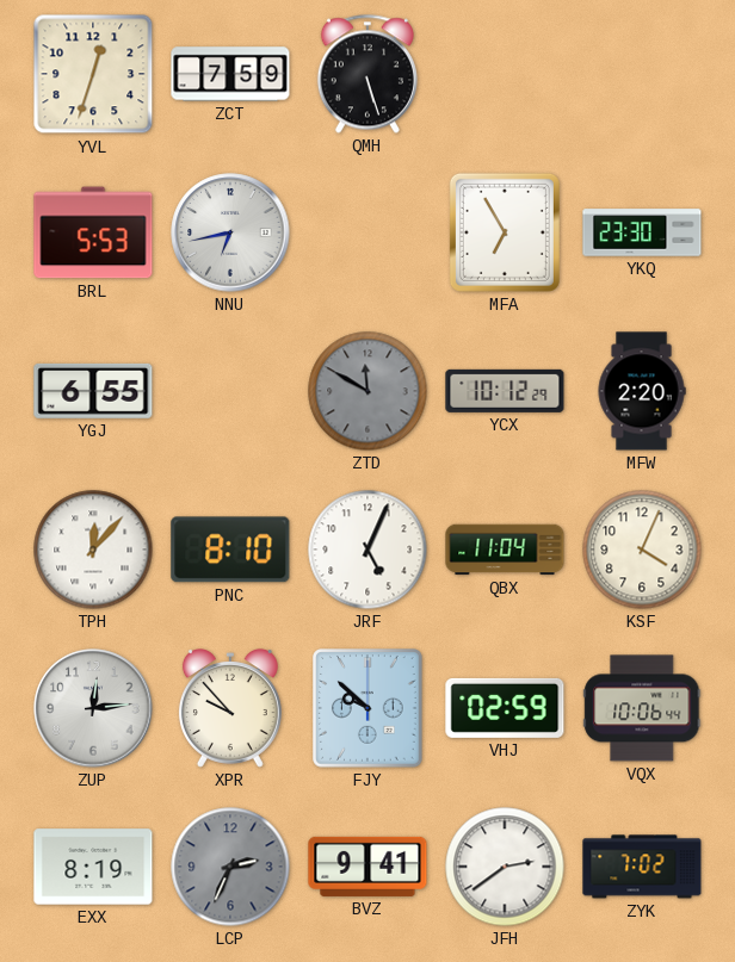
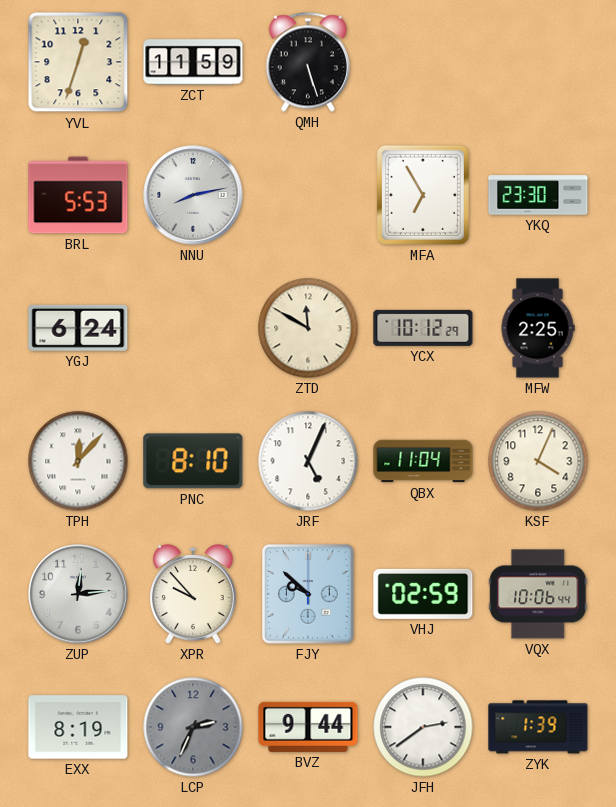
ZCT: 7:59 -> 11:59
NNU: 6:43 -> 8:13
YGJ: 6:55 -> 6:24
ZTD dial: grey -> cream
MFW: 2:20 -> 2:25
BVZ: 9:41 -> 9:44
ZYK: 7:02 -> 1:39
